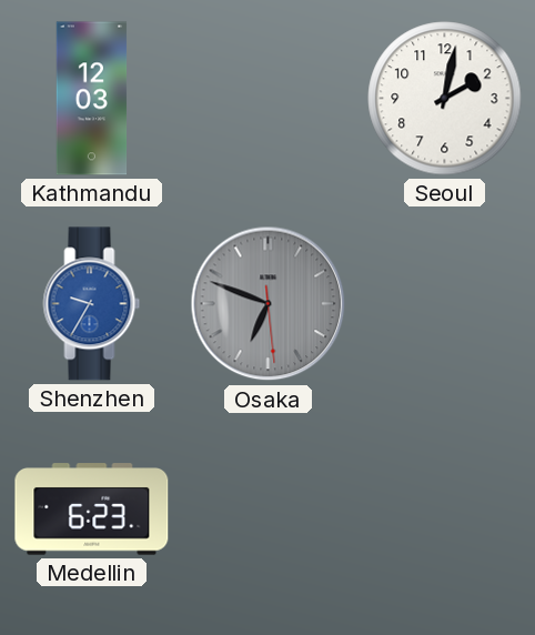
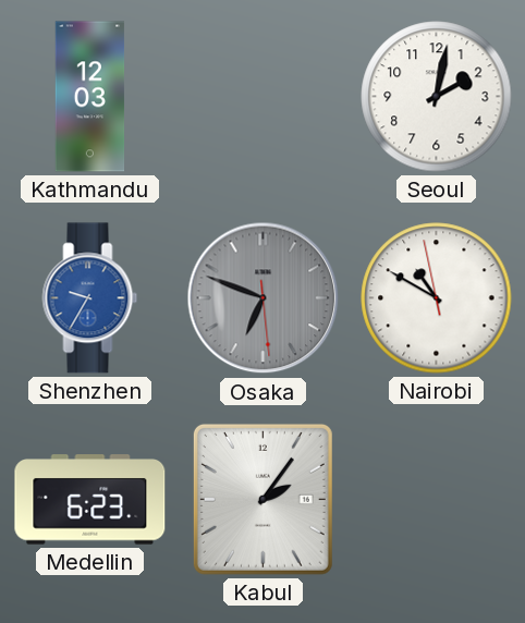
Nairobi: none -> 10:49
Kabul: none -> 2:06
